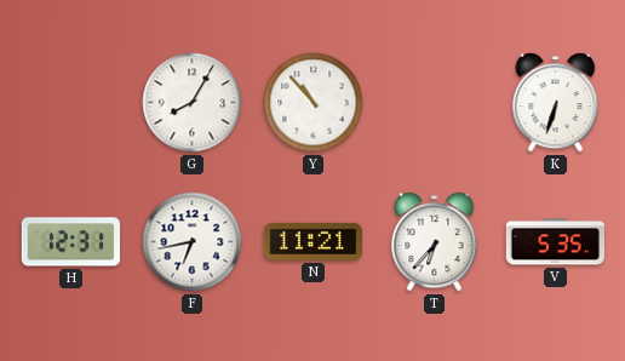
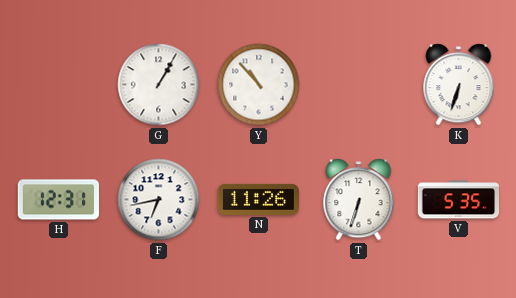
G: 8:05 -> 1:05
N: 11:21 -> 11:26
T: 6:37 -> 6:33
